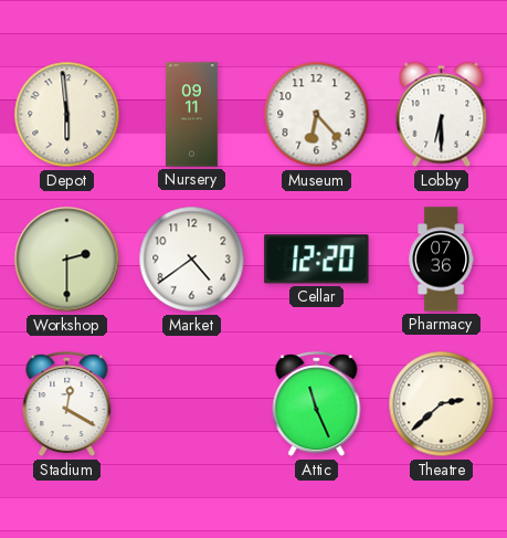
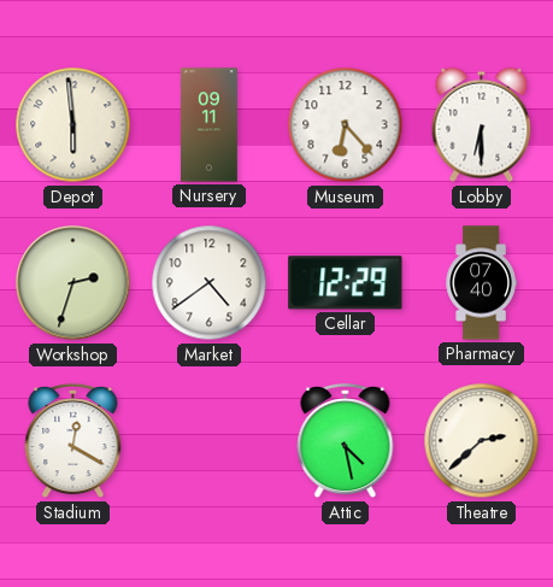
Workshop: 2:30 -> 2:33
Cellar: 12:20 -> 12:29
Pharmacy: 07:36 -> 07:40
Attic: 11:26 -> 4:28
